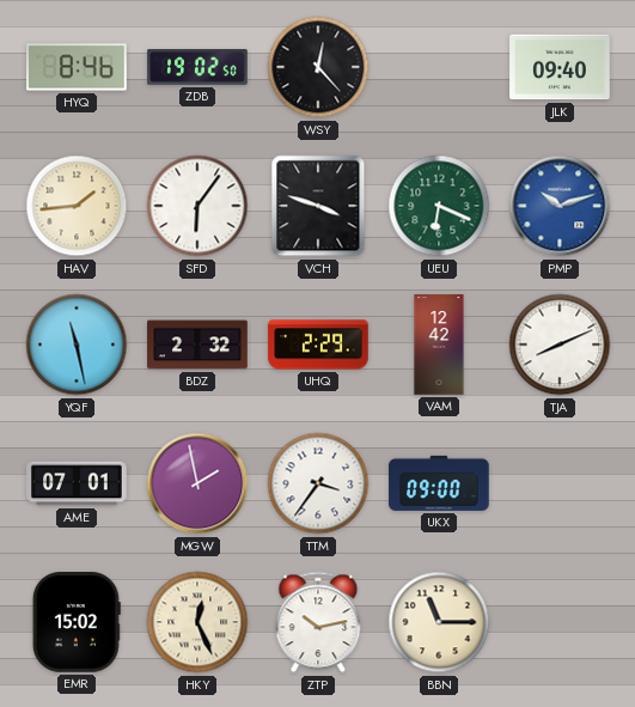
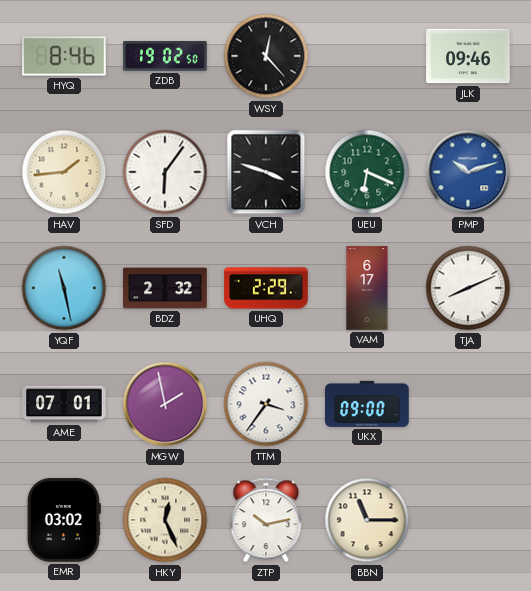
JLK: 09:40 -> 09:46
VAM: 12:42 -> 6:17
EMR: 15:02 -> 03:02
